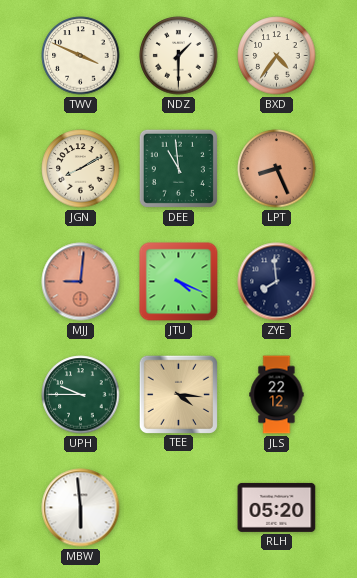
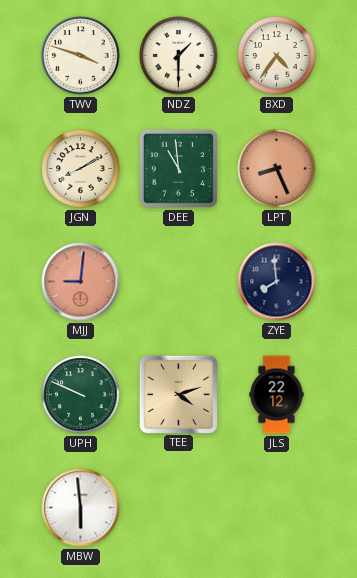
TWV: 3:49 -> 3:48
JTU: 4:19 -> none
UPH: 9:45 -> 9:49
TEE: 4:16 -> 4:12
RLH: 05:20 -> none
